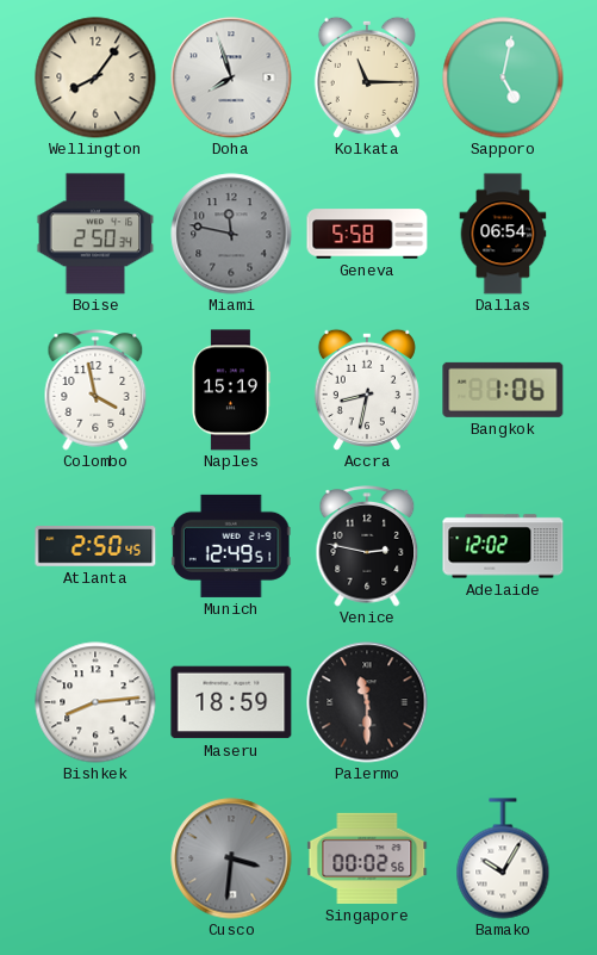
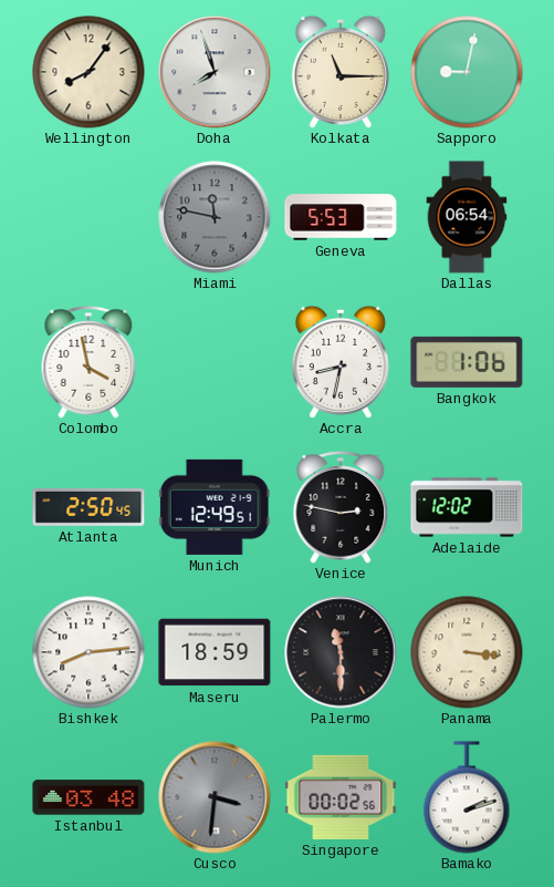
Sapporo: 5:02 -> 9:02
Boise: 2:50 -> none
Geneva: 5:58 -> 5:53
Naples: 15:19 -> none
Panama: none -> 3:16
Istanbul: none -> 03:48
Bamako: 10:05 -> 2:12
